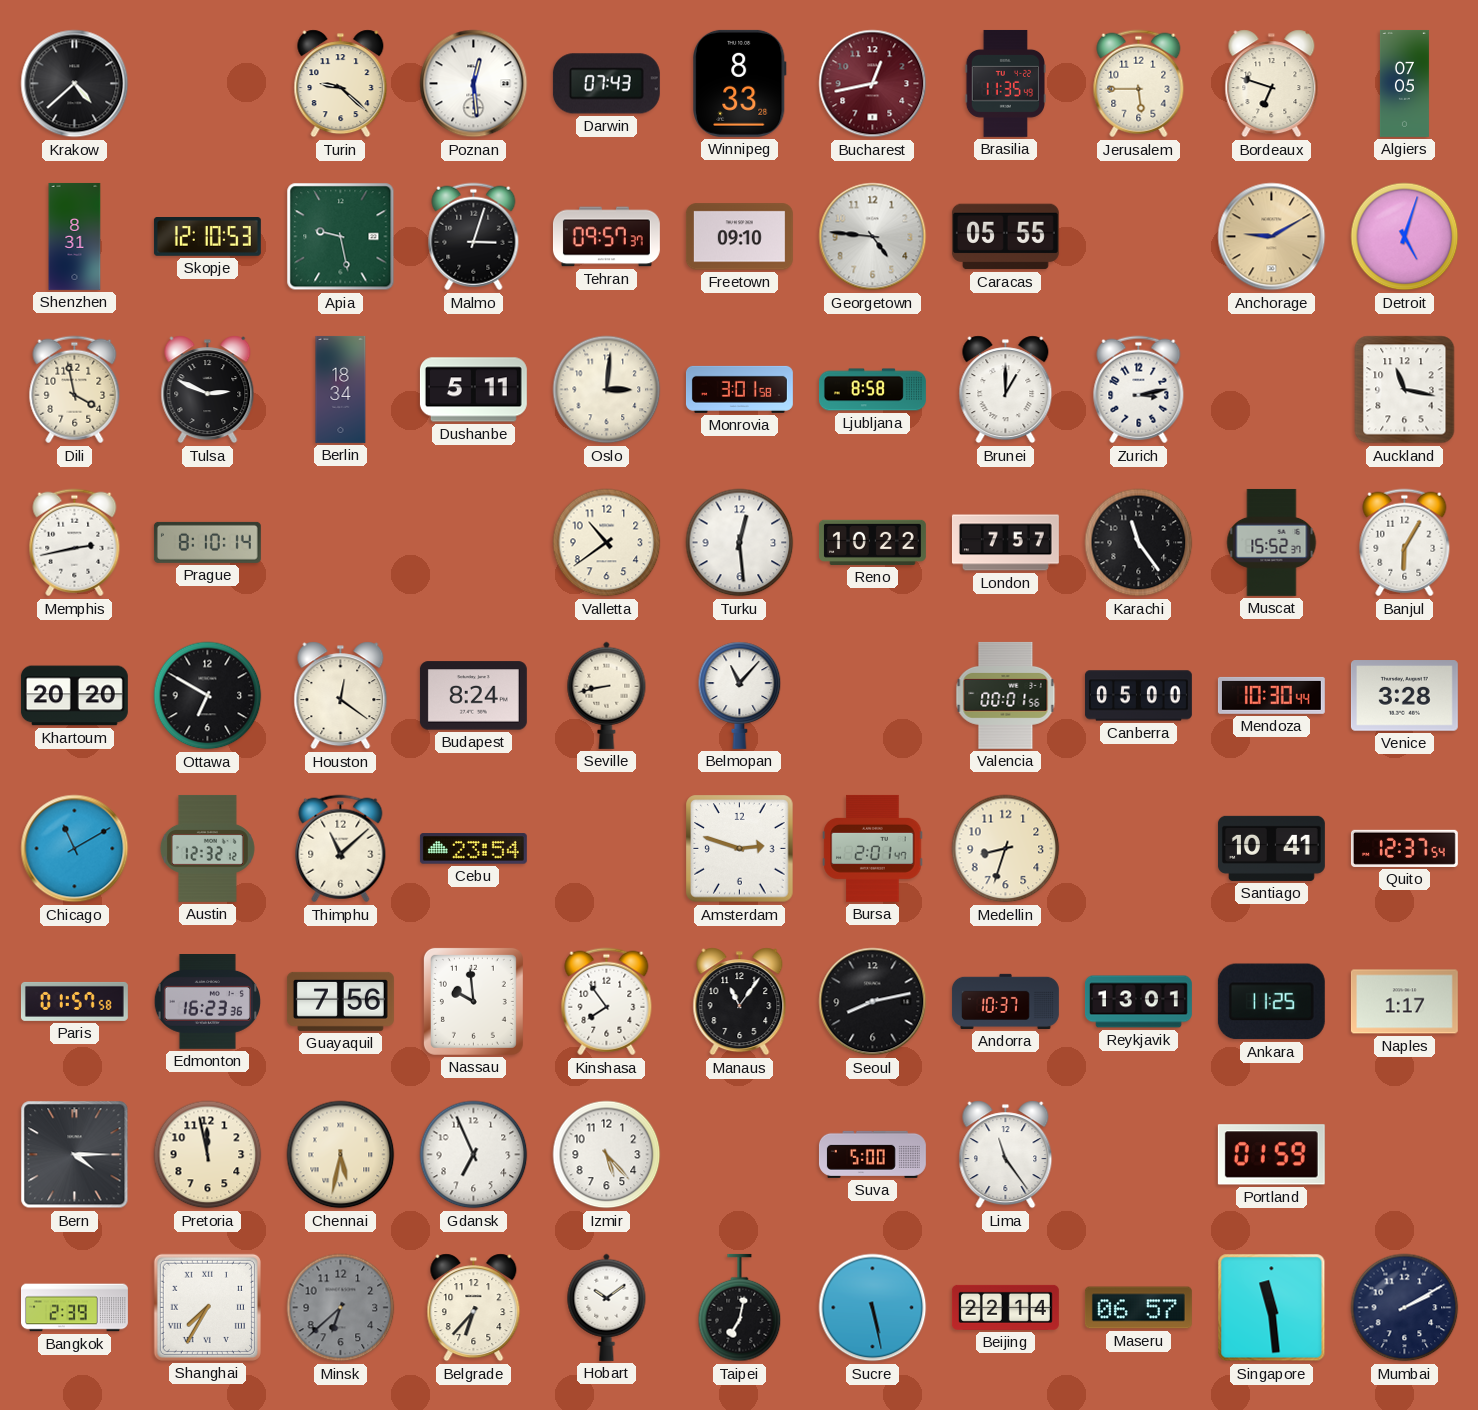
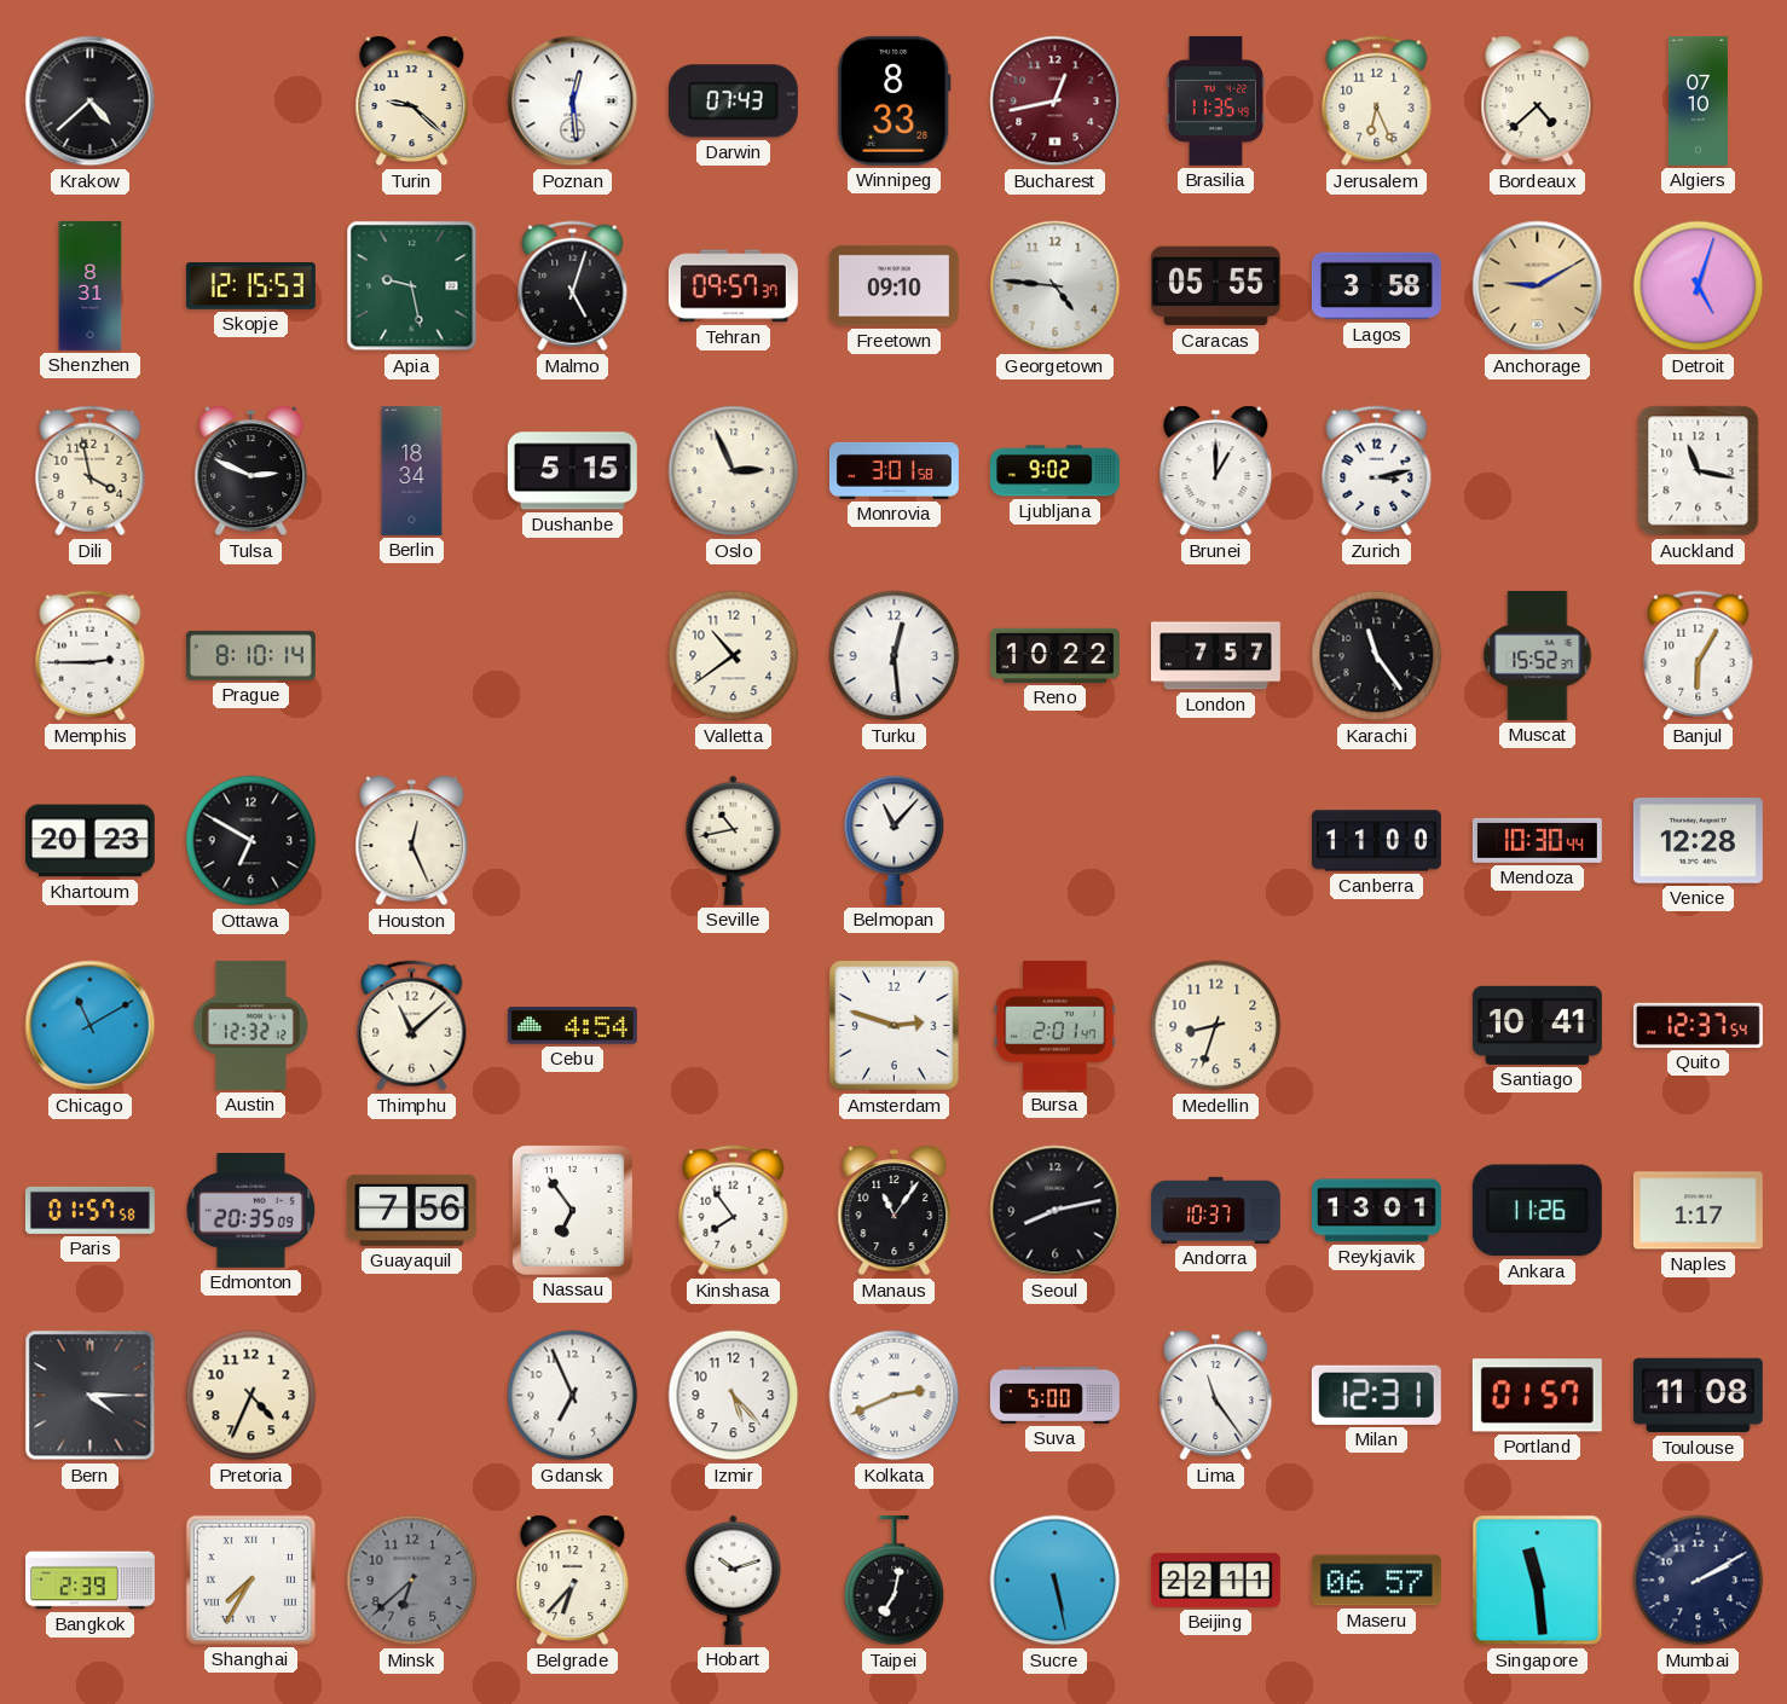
Jerusalem: 5:45 -> 6:26
Bordeaux: 6:48 -> 4:38
Algiers: 07:05 -> 07:10
Skopje: 12:10 -> 12:15
Malmo: 3:03 -> 5:03
Lagos: none -> 3:58
Dushanbe: 5:11 -> 5:15
Oslo: 3:01 -> 2:56
Ljubljana: 8:58 -> 9:02
Memphis: 2:43 -> 2:45
Khartoum: 20:20 -> 20:23
Houston: 12:21 -> 12:26
Budapest: 8:24 -> none
Seville: 8:43 -> 10:43
Valencia: 00:01 -> none
Canberra: 05:00 -> 11:00
Venice: 3:28 -> 12:28
Cebu: 23:54 -> 4:54
Edmonton: 16:23 -> 20:35
Nassau: 9:59 -> 6:54
Ankara: 11:25 -> 11:26
Pretoria: 11:58 -> 4:34
Chennai: 5:32 -> none
Kolkata: none -> 2:41
Milan: none -> 12:31
Portland: 01:59 -> 01:57
Toulouse: none -> 11:08
Hobart: 10:09 -> 10:12
Beijing: 22:14 -> 22:11
